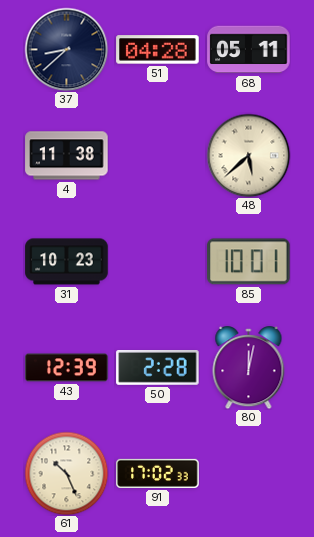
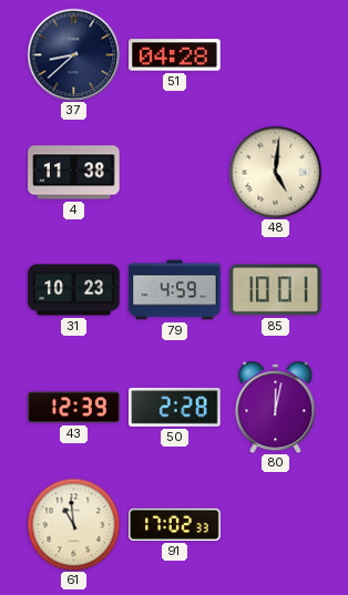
68: 05:11 -> none
48: 5:38 -> 5:01
79: none -> 4:59
61: 10:26 -> 10:59
